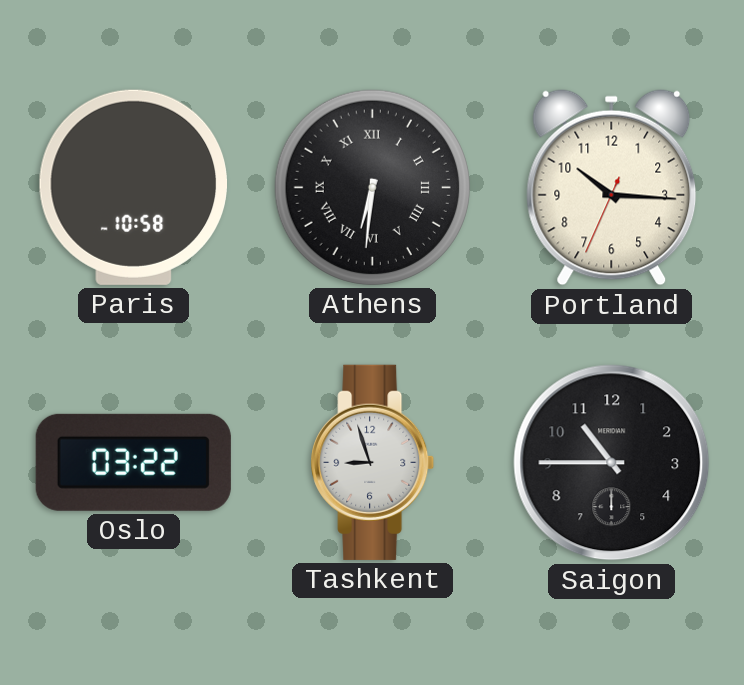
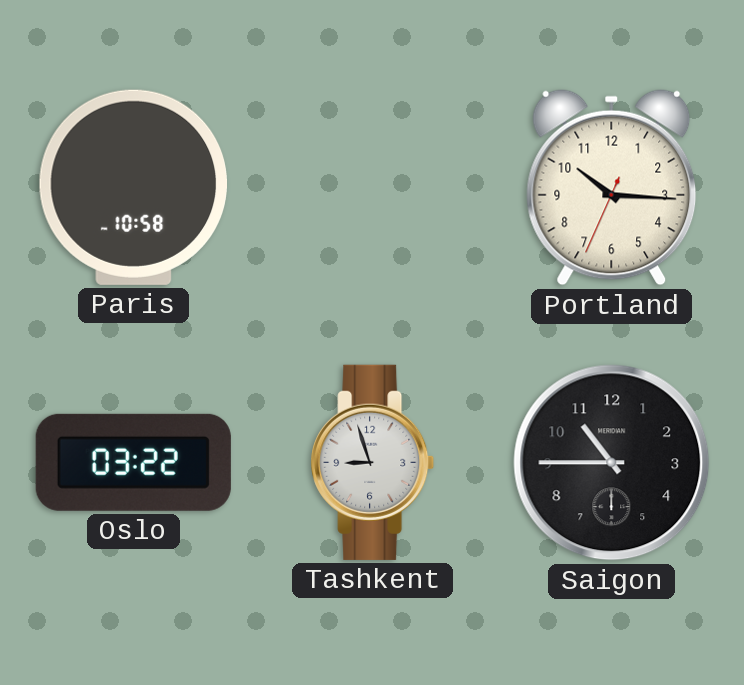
Athens: 6:31 -> none
